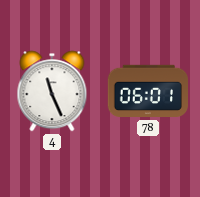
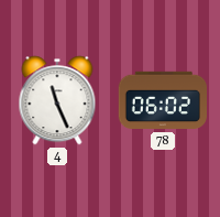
78: 06:01 -> 06:02
